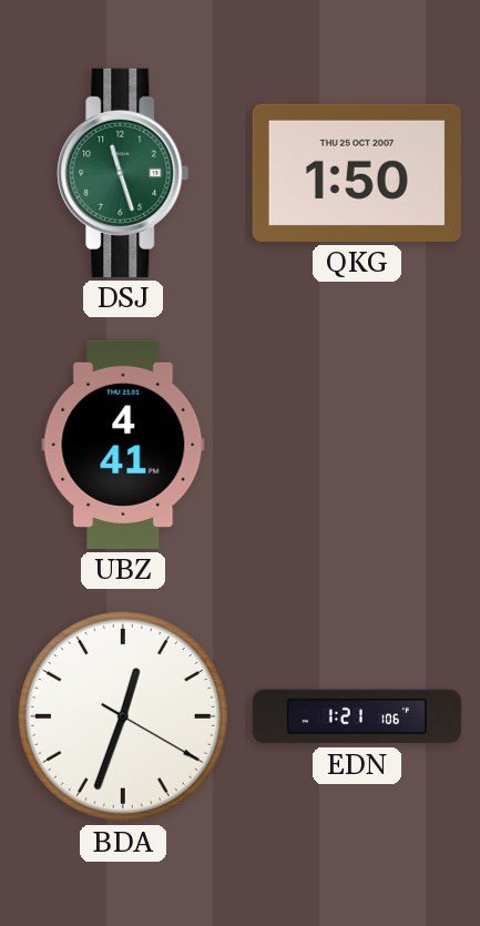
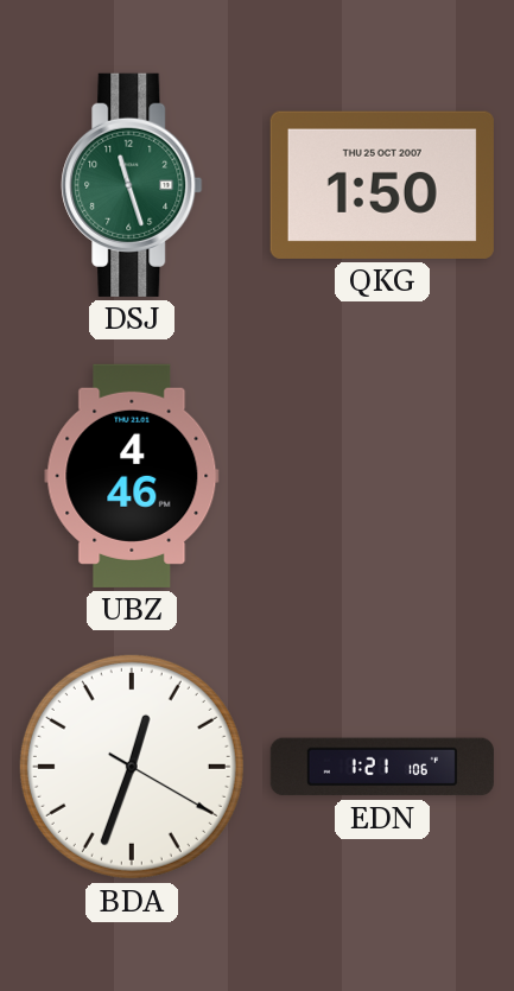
UBZ: 4:41 -> 4:46
